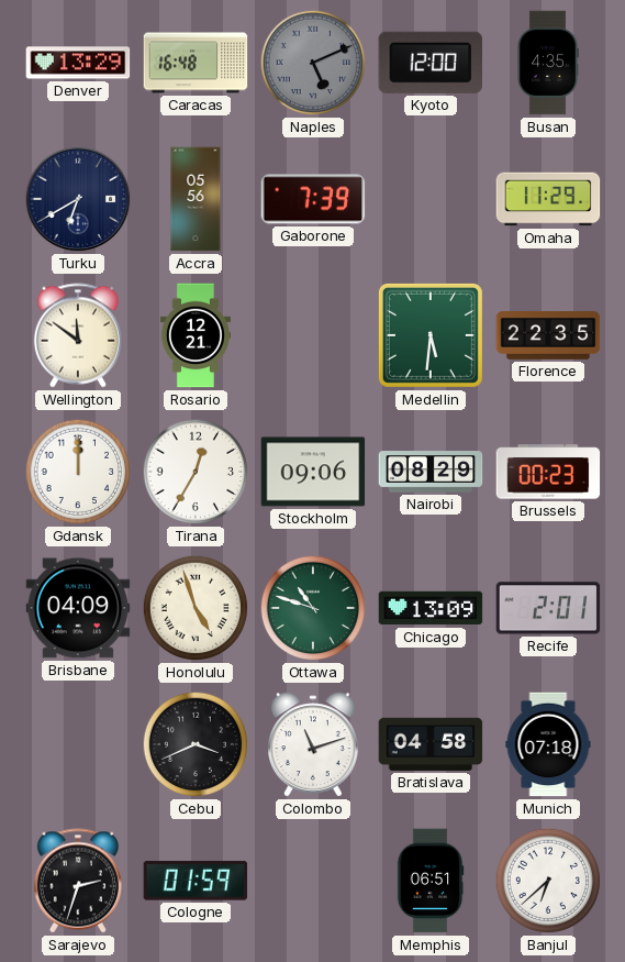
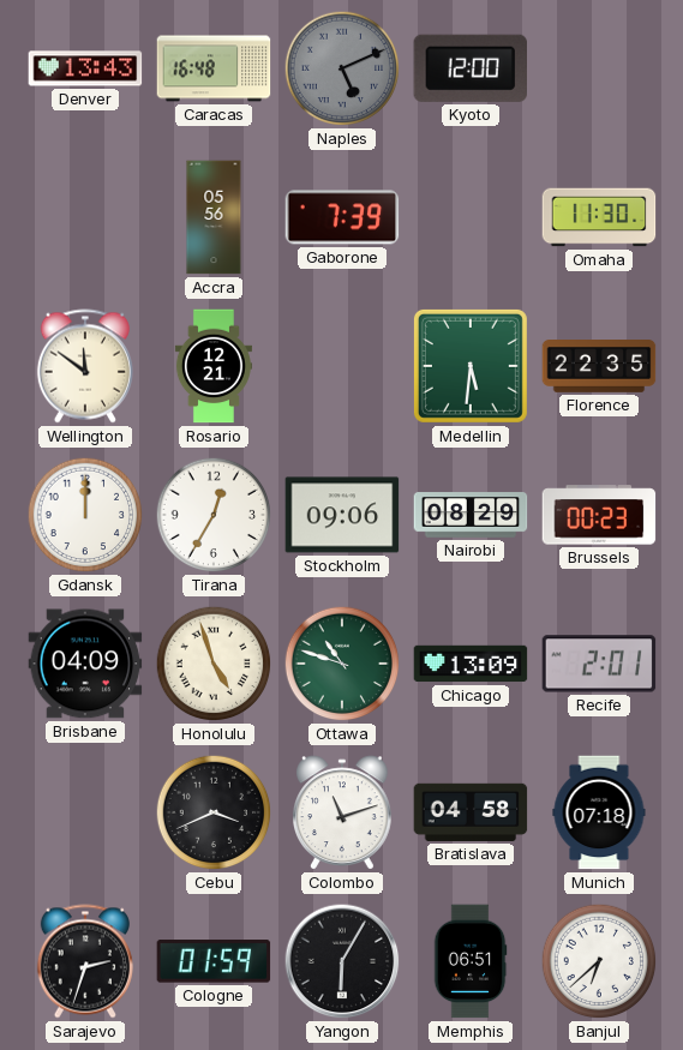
Denver: 13:29 -> 13:43
Busan: 4:35 -> none
Turku: 6:40 -> none
Omaha: 11:29 -> 11:30
Yangon: none -> 6:05
